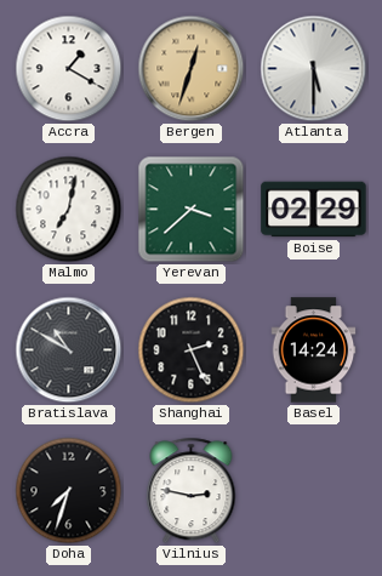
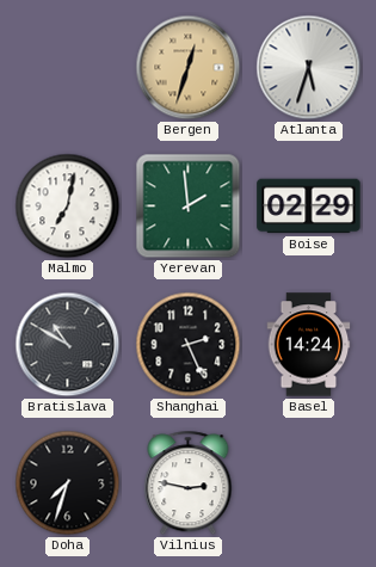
Accra: 1:20 -> none
Atlanta: 5:30 -> 5:33
Yerevan: 3:38 -> 1:59
